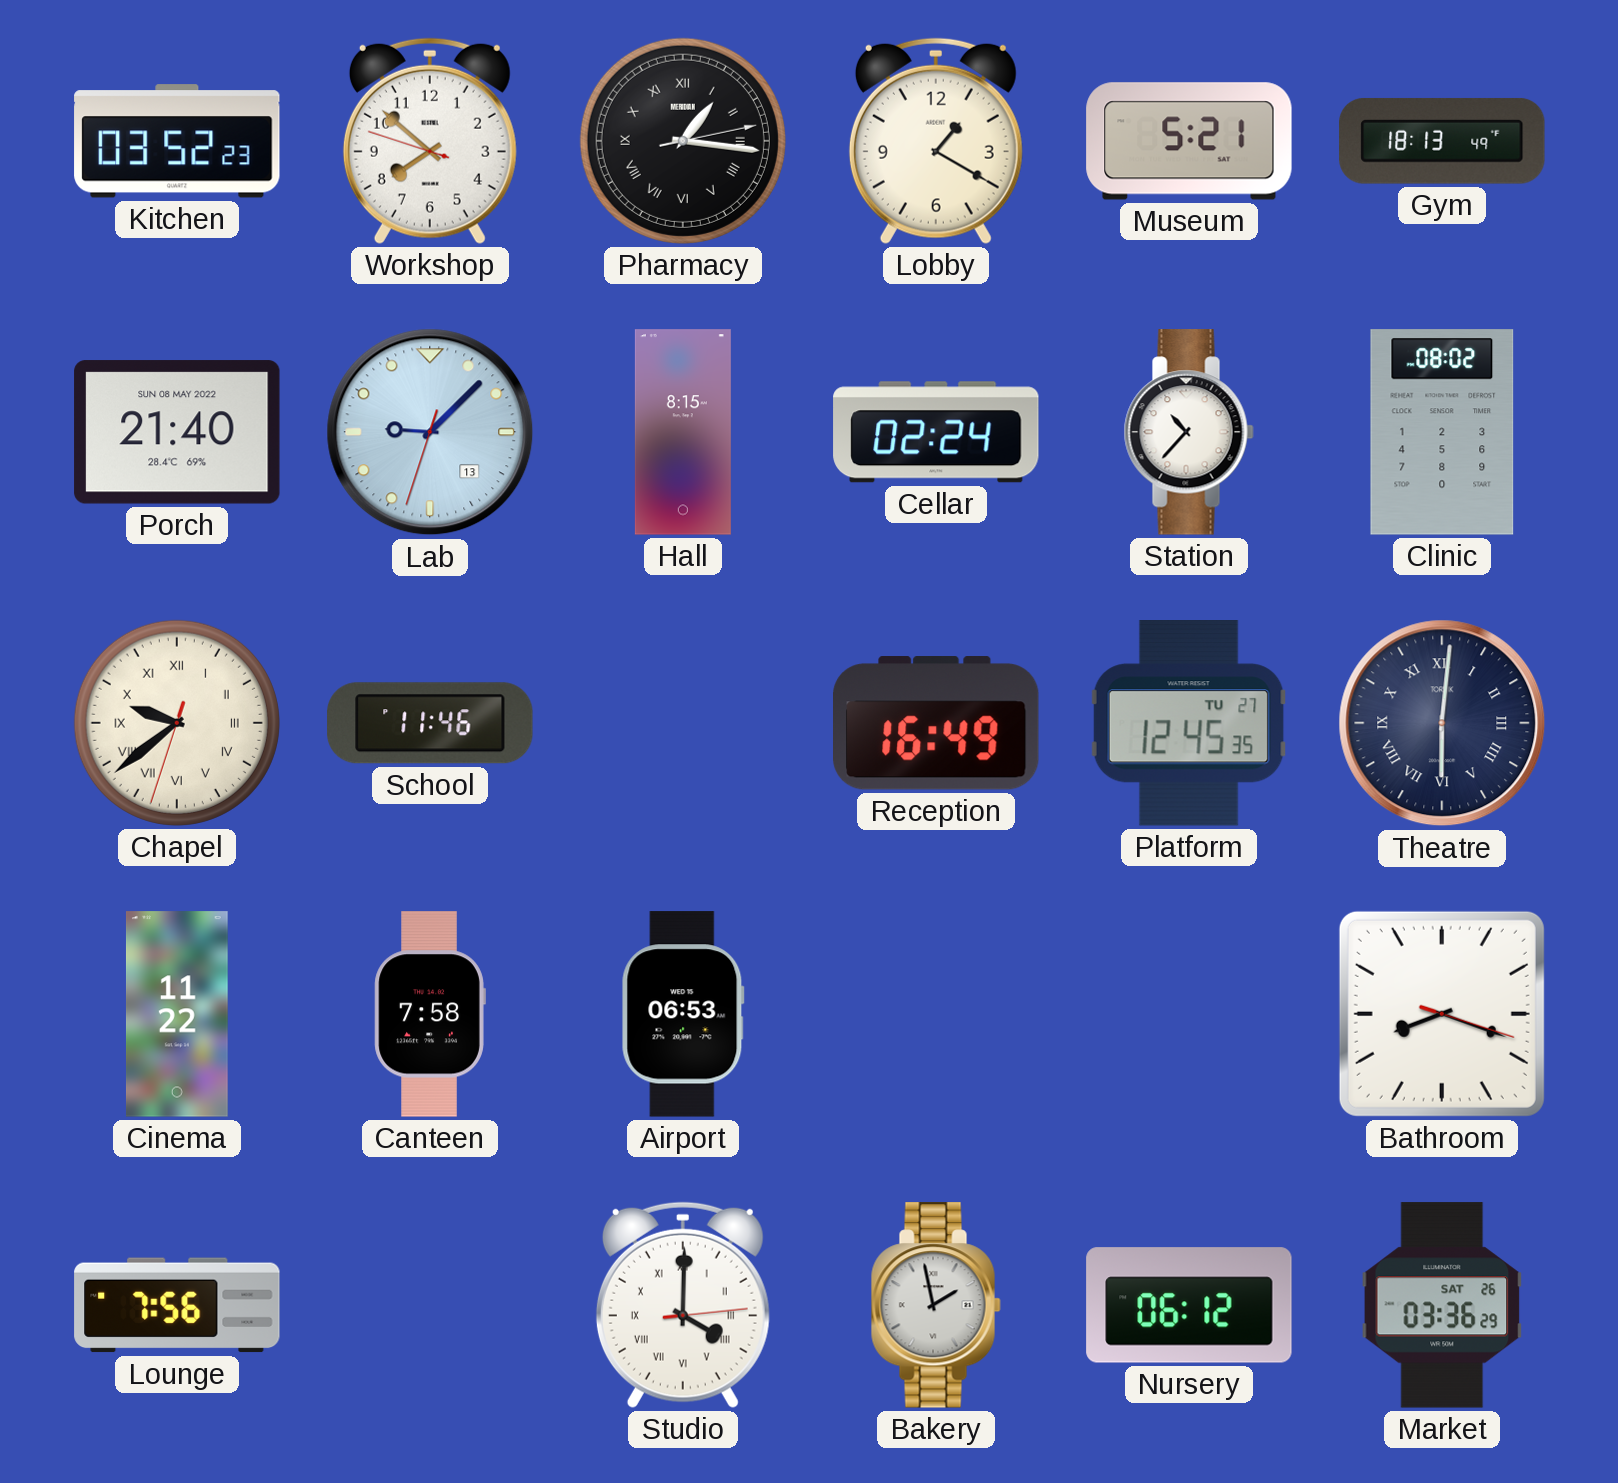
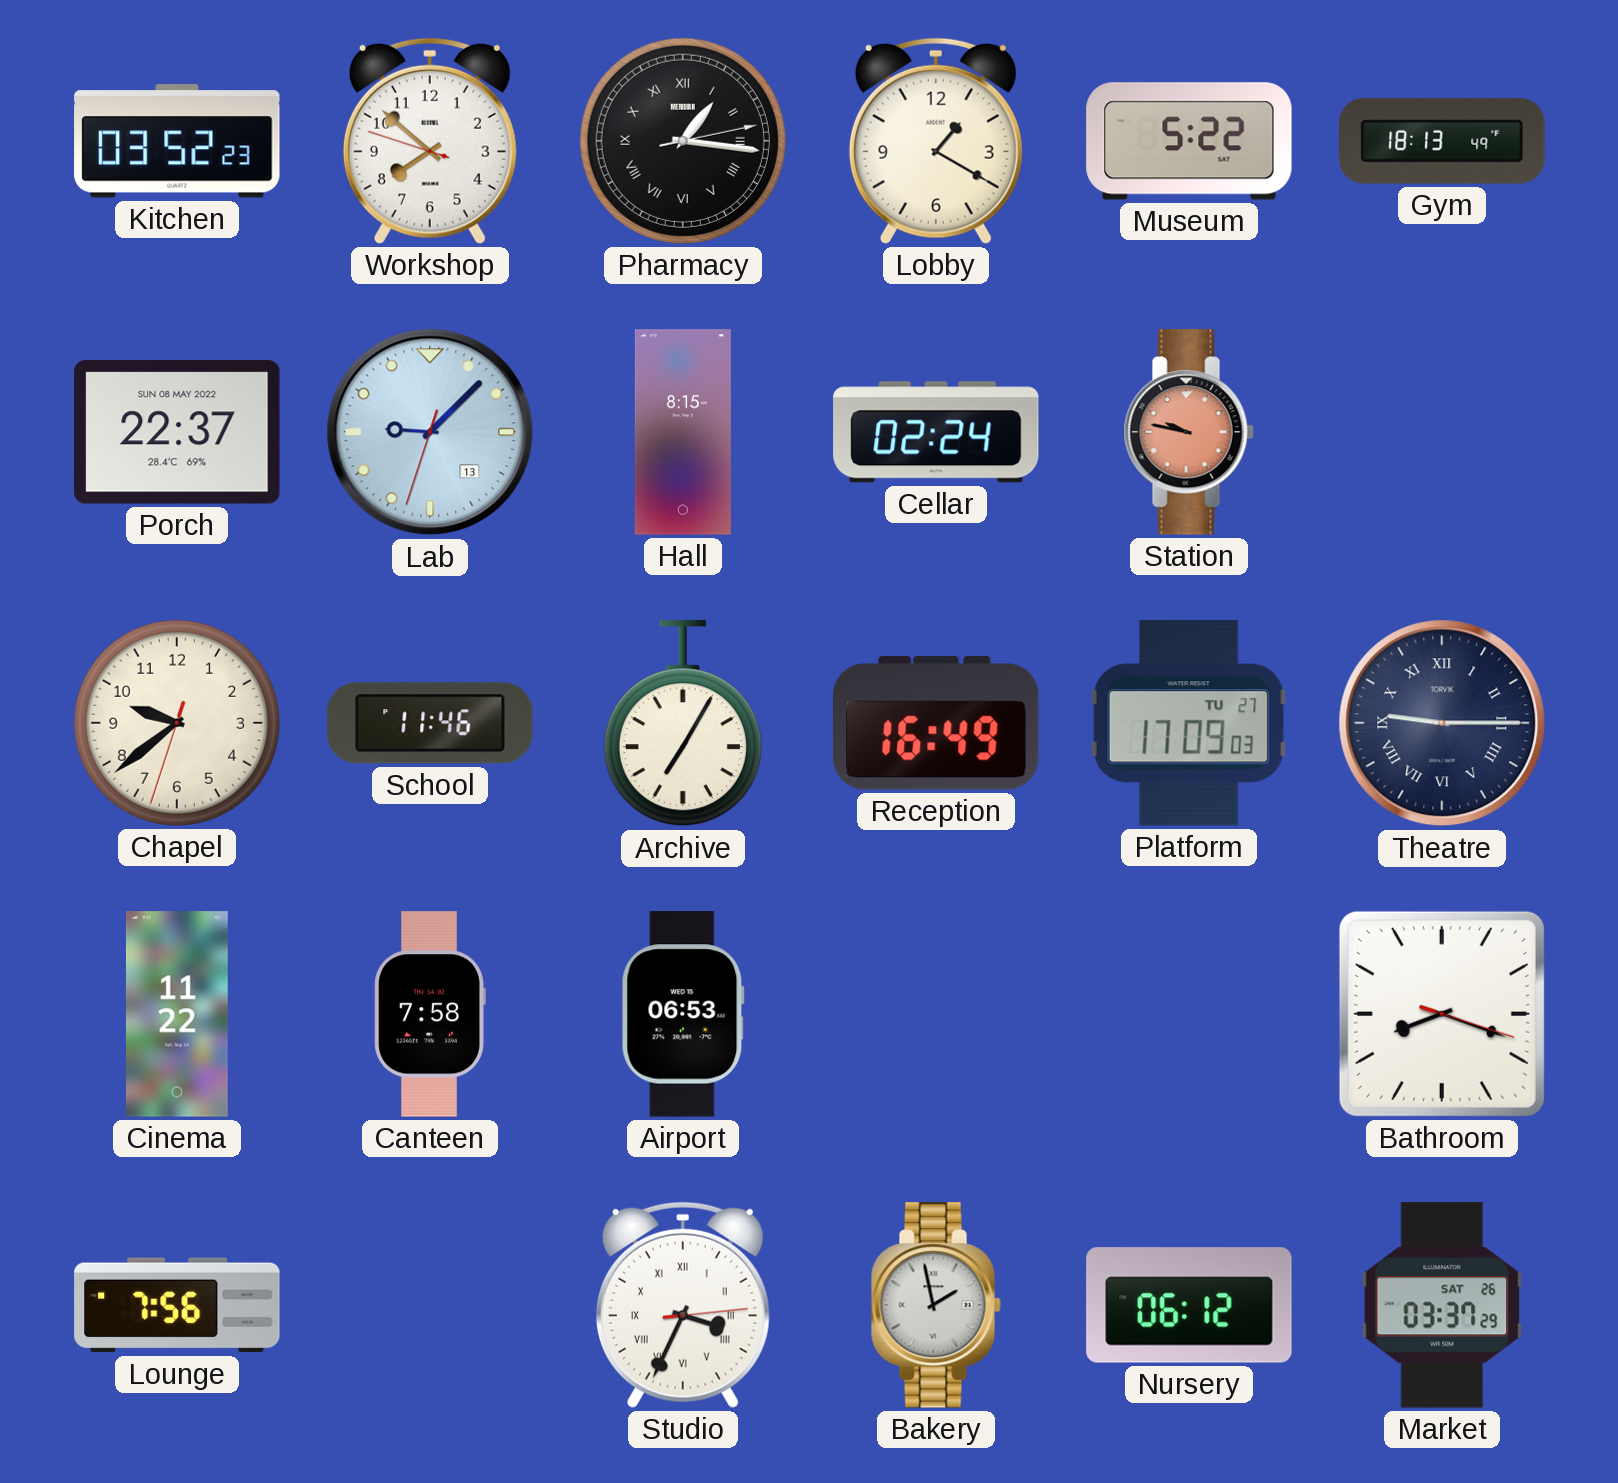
Museum: 5:21 -> 5:22
Porch: 21:40 -> 22:37
Station: 10:37 -> 9:47
Station dial: white -> salmon
Clinic: 08:02 -> none
Chapel numerals: Roman -> Arabic
Archive: none -> 7:05
Platform: 12:45 -> 17:09
Theatre: 6:01 -> 9:15
Studio: 4:00 -> 3:34
Market: 03:36 -> 03:37
